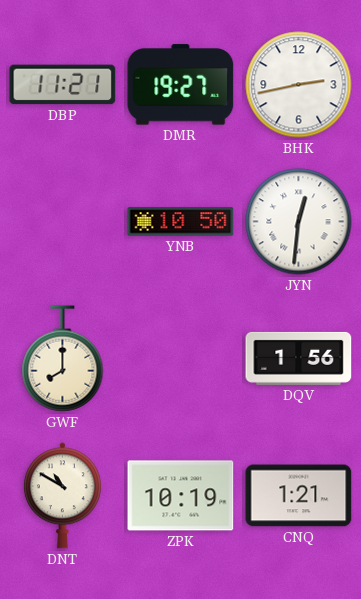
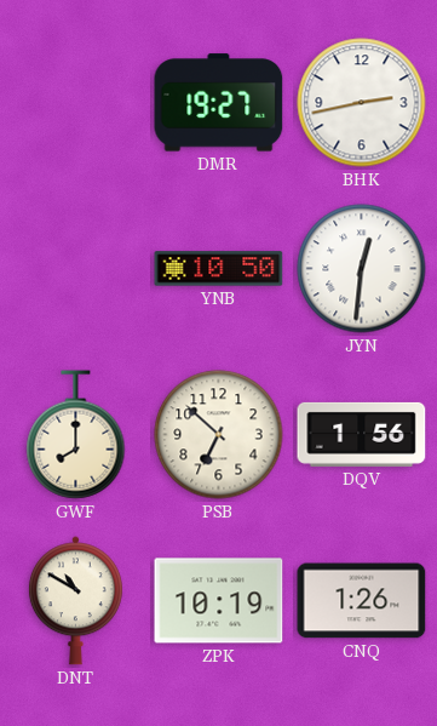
DBP: 11:21 -> none
PSB: none -> 6:52
CNQ: 1:21 -> 1:26
